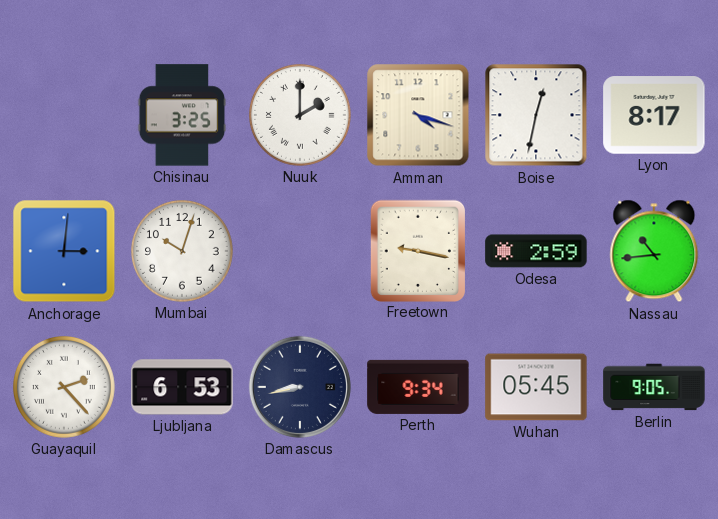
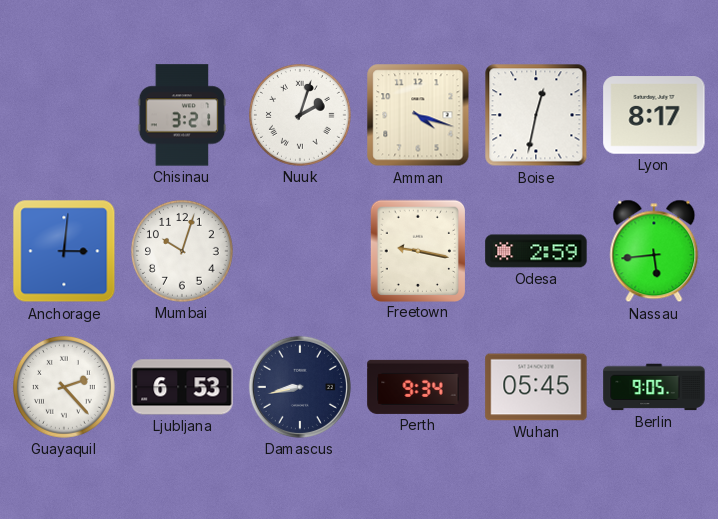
Chisinau: 3:25 -> 3:21
Nuuk: 2:00 -> 2:03
Nassau: 10:44 -> 5:44
